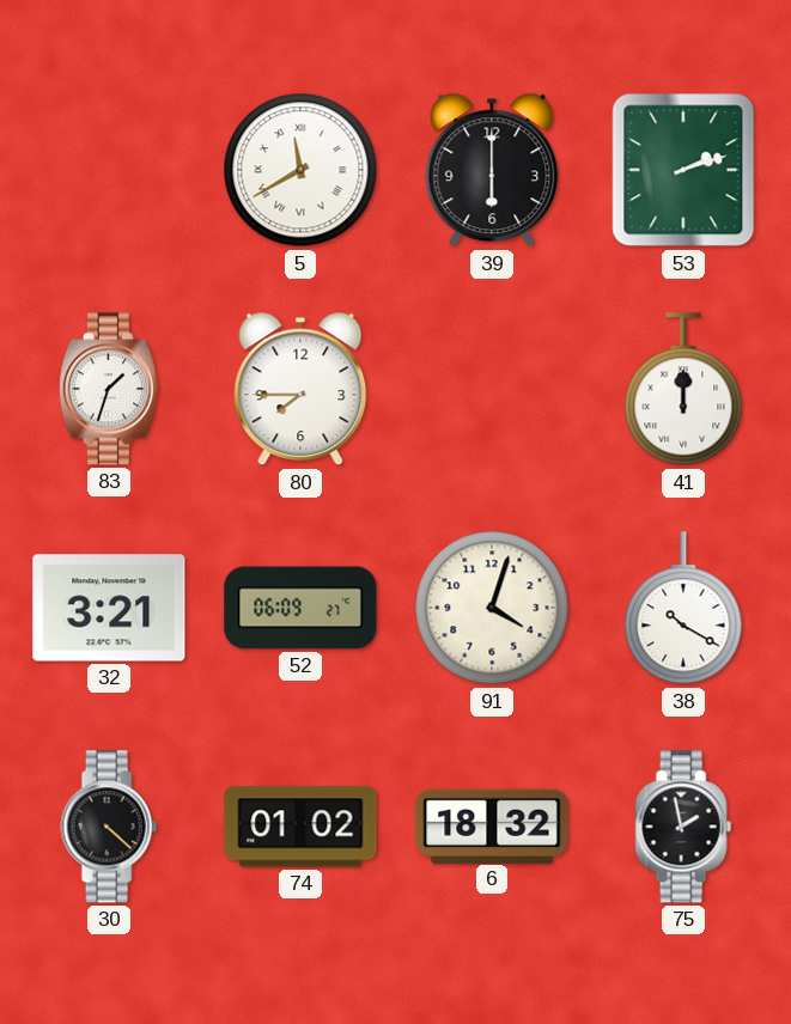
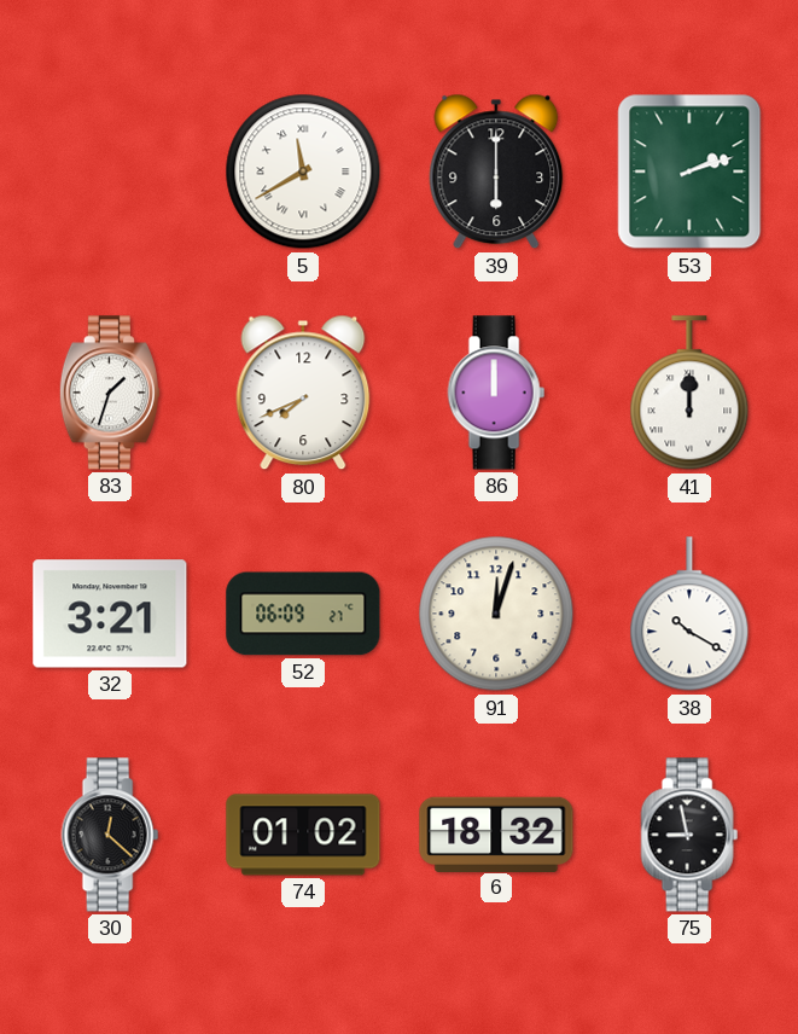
80: 7:45 -> 7:41
86: none -> 12:00
91: 4:03 -> 12:03
30: 4:22 -> 12:22
75: 1:58 -> 8:58
